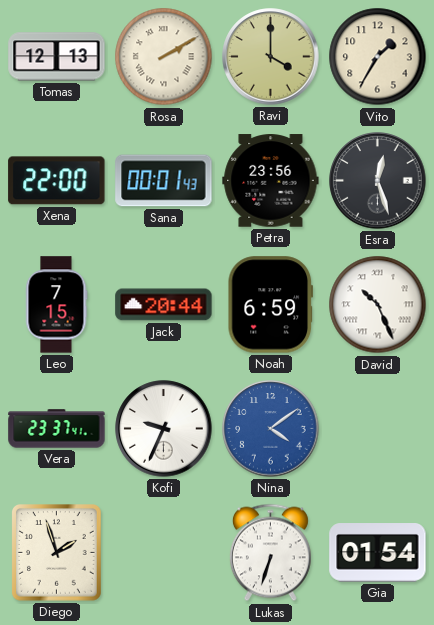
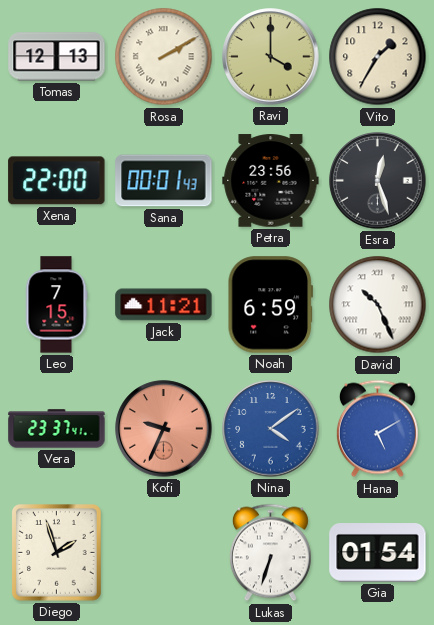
Jack: 20:44 -> 11:21
Kofi dial: white -> salmon
Hana: none -> 5:10
